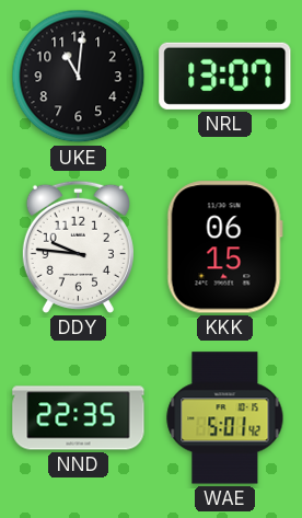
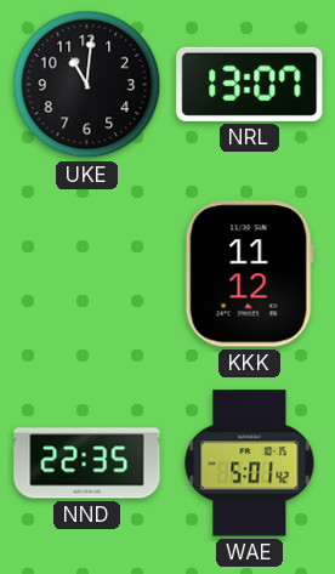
DDY: 9:46 -> none
KKK: 06:15 -> 11:12
